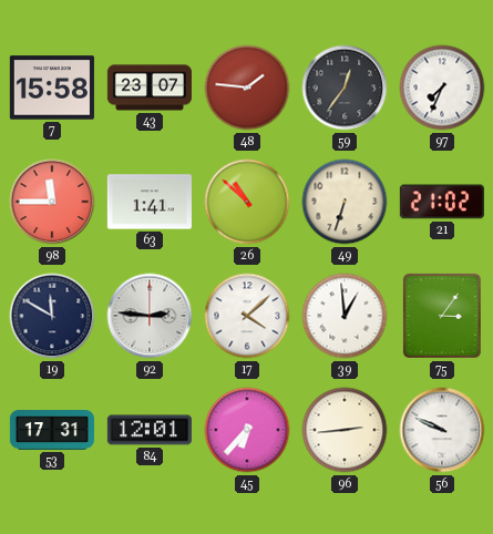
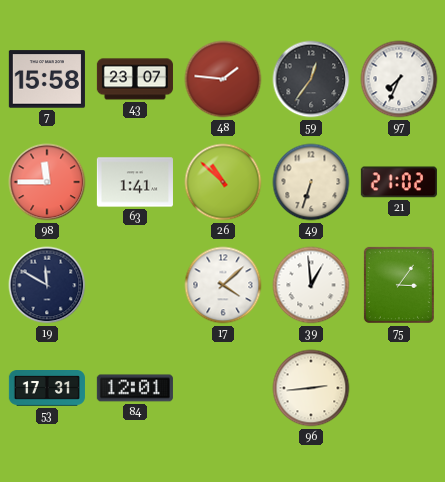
92: 2:46 -> none
45: 6:37 -> none
56: 9:49 -> none
